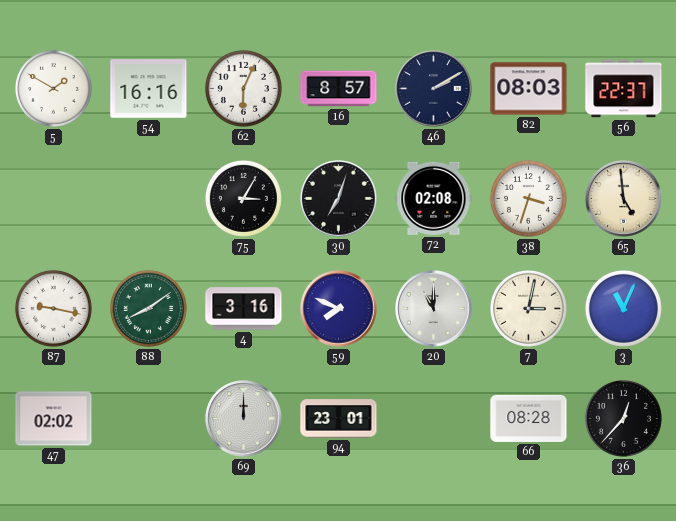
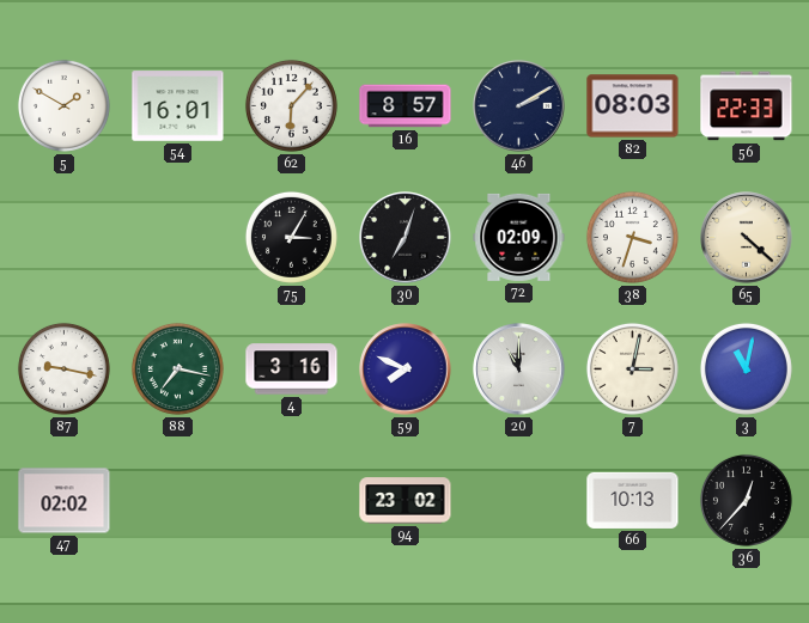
54: 16:16 -> 16:01
62: 6:04 -> 6:07
56: 22:37 -> 22:33
72: 02:08 -> 02:09
65: 4:59 -> 4:22
88: 8:09 -> 7:17
3: 11:04 -> 11:02
69: 12:00 -> none
94: 23:01 -> 23:02
66: 08:28 -> 10:13
